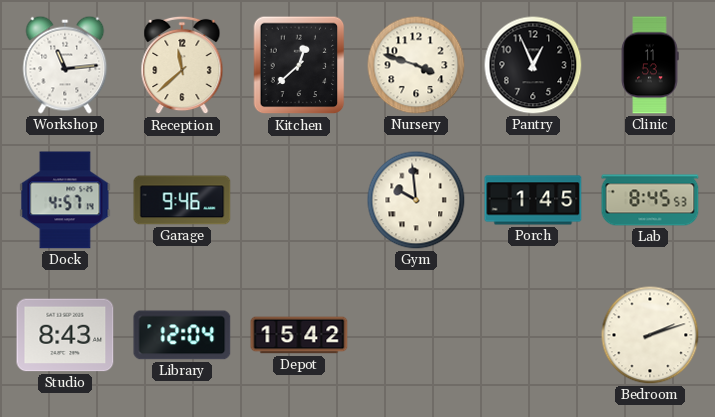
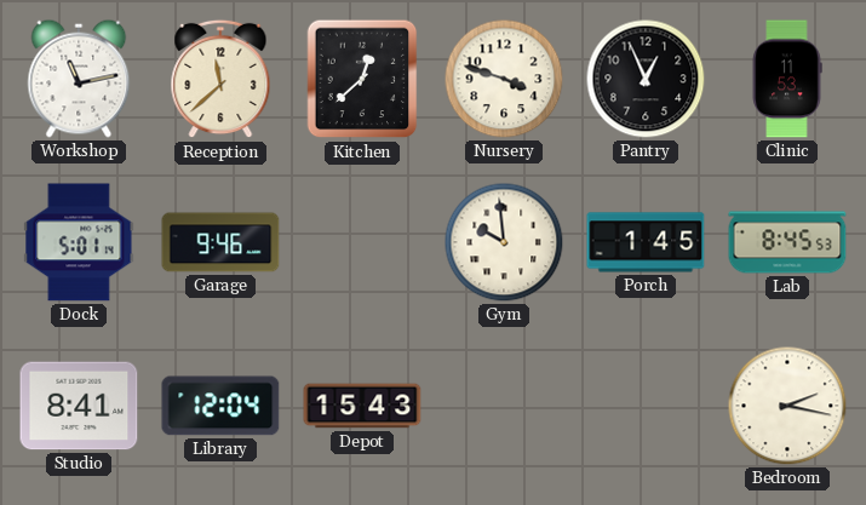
Workshop: 11:14 -> 11:13
Dock: 4:57 -> 5:01
Studio: 8:43 -> 8:41
Depot: 15:42 -> 15:43
Bedroom: 2:12 -> 2:17
